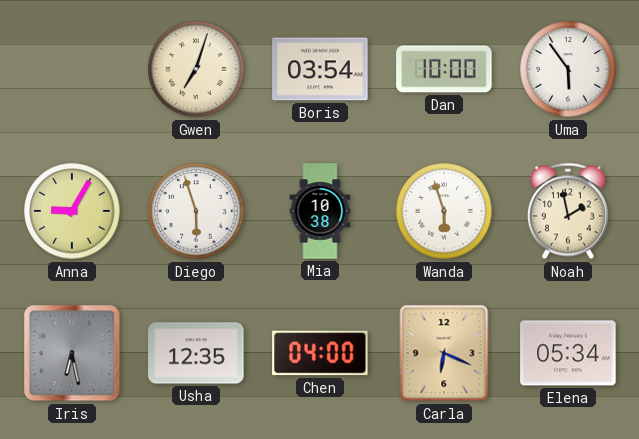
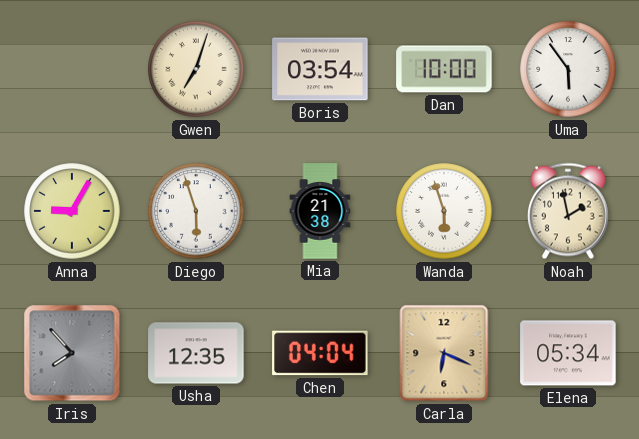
Mia: 10:38 -> 21:38
Iris: 6:28 -> 7:53
Chen: 04:00 -> 04:04
